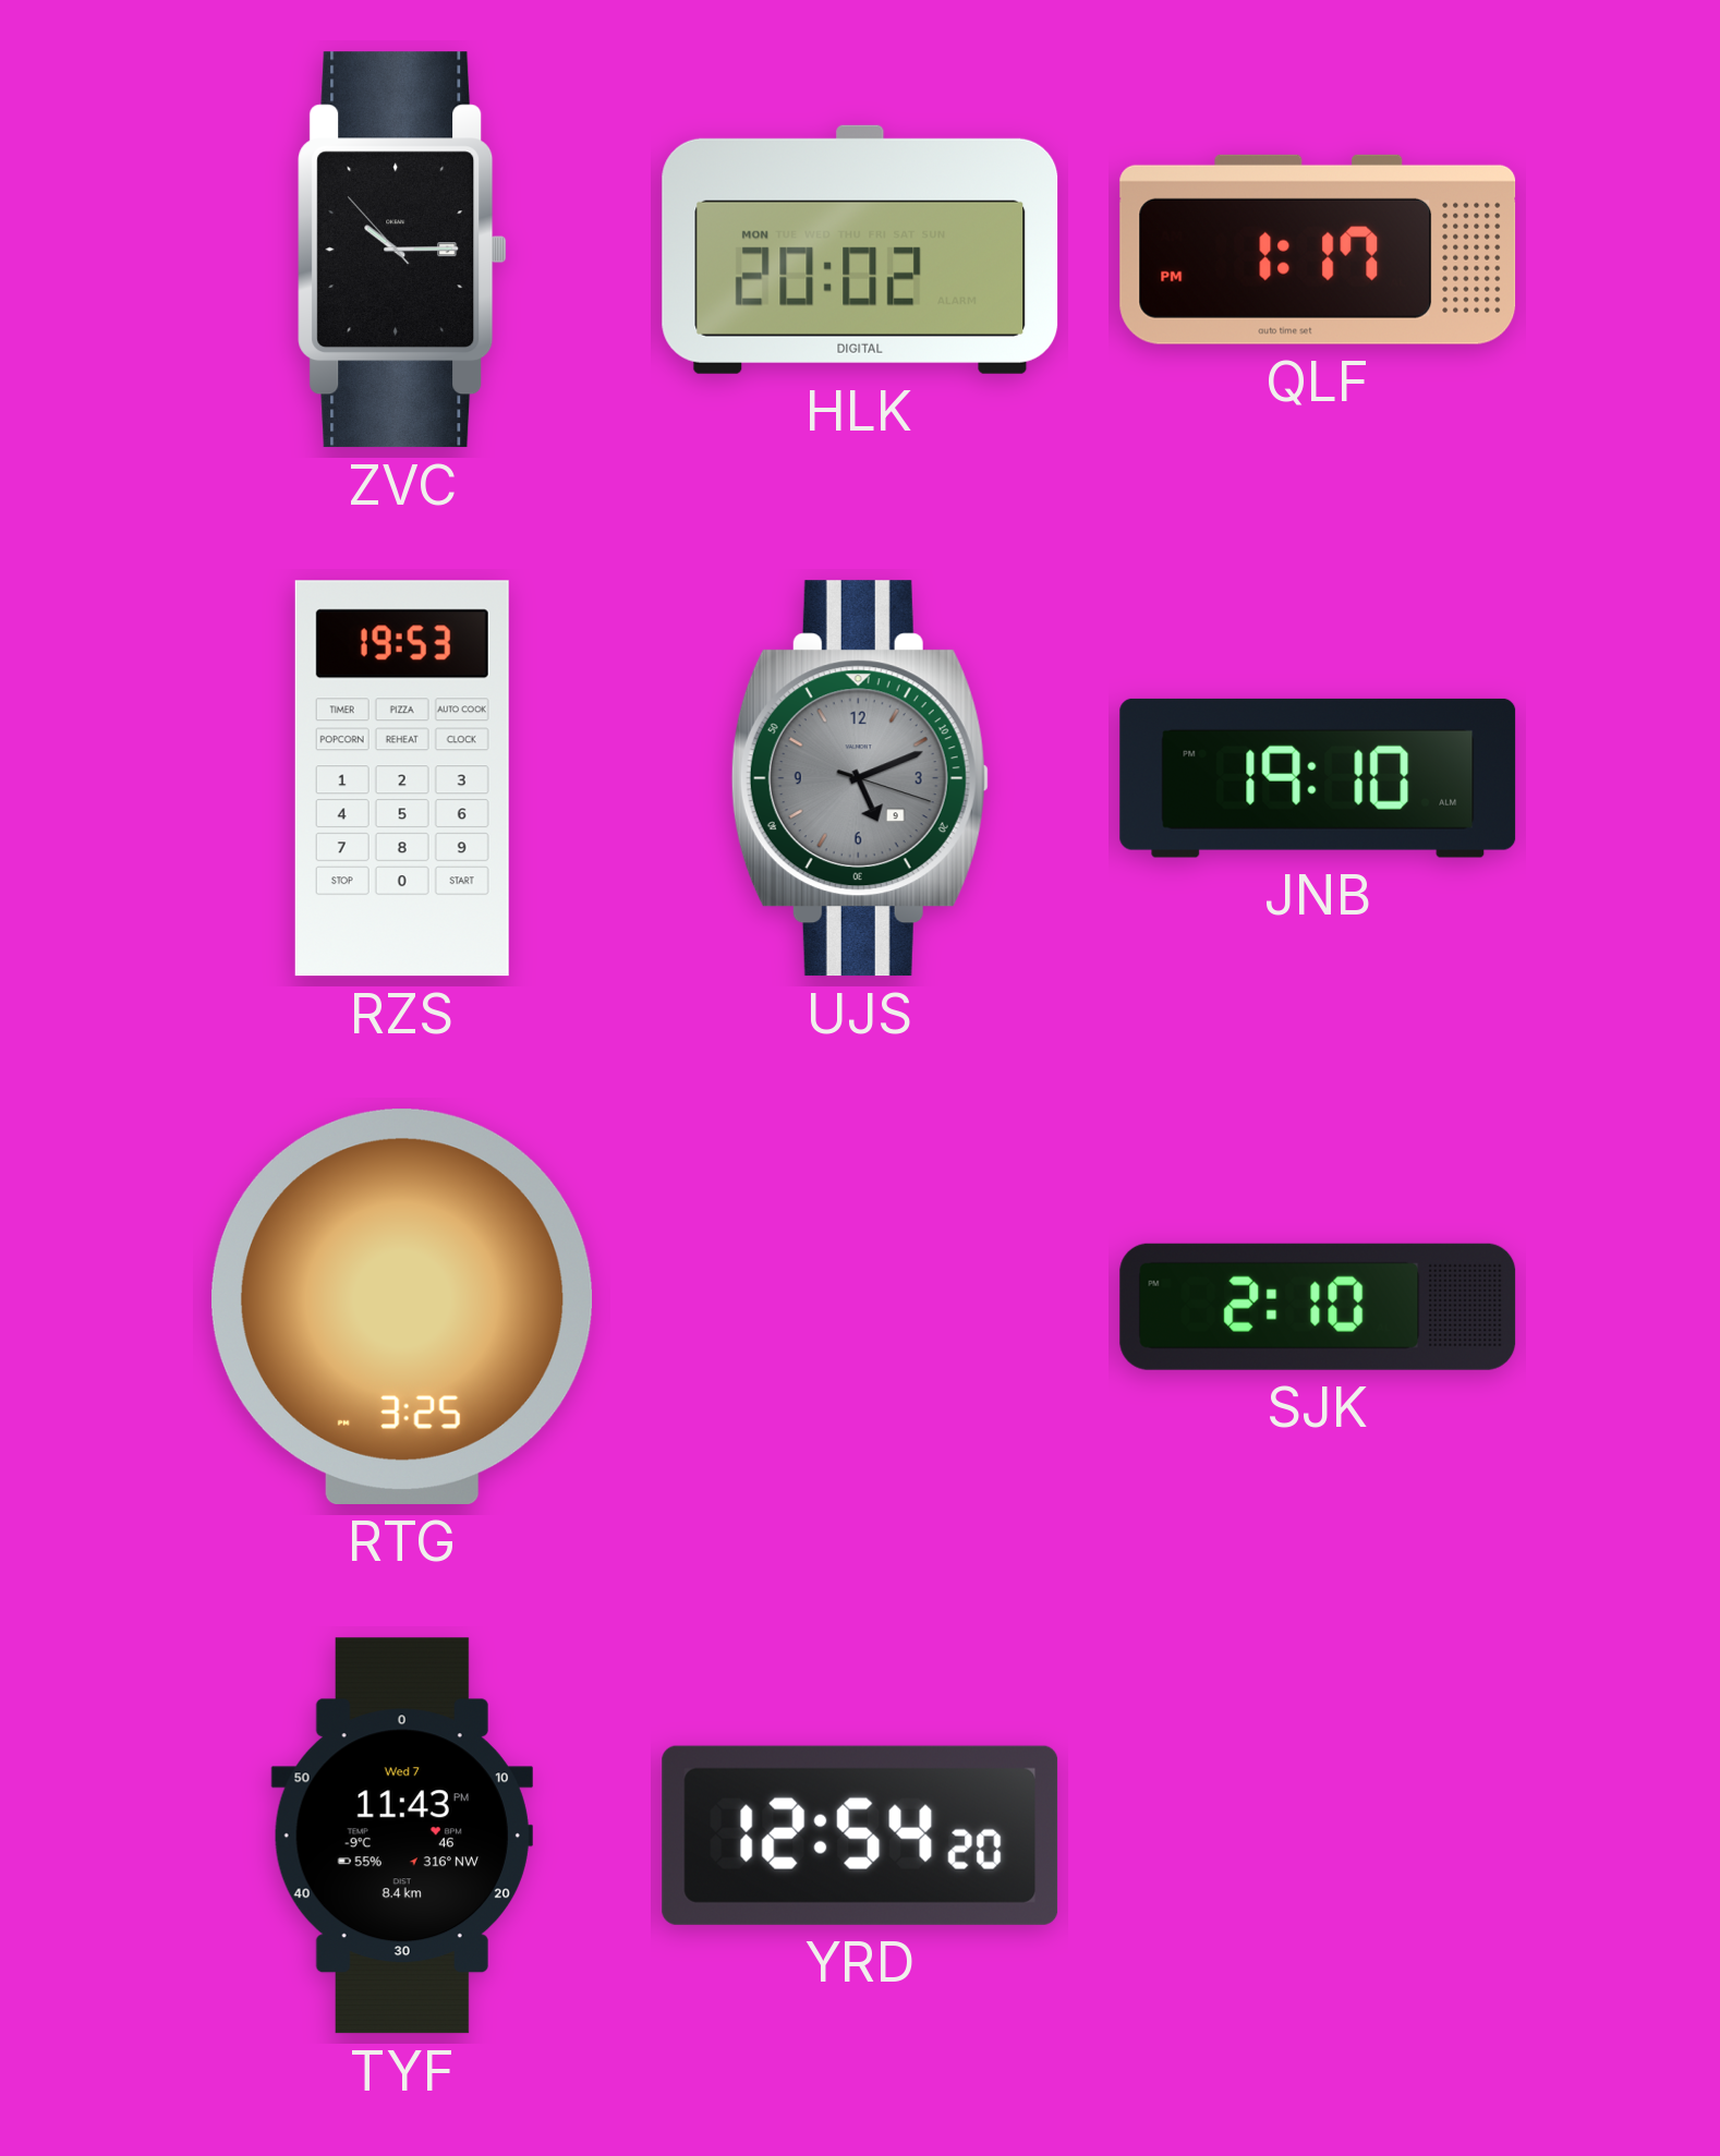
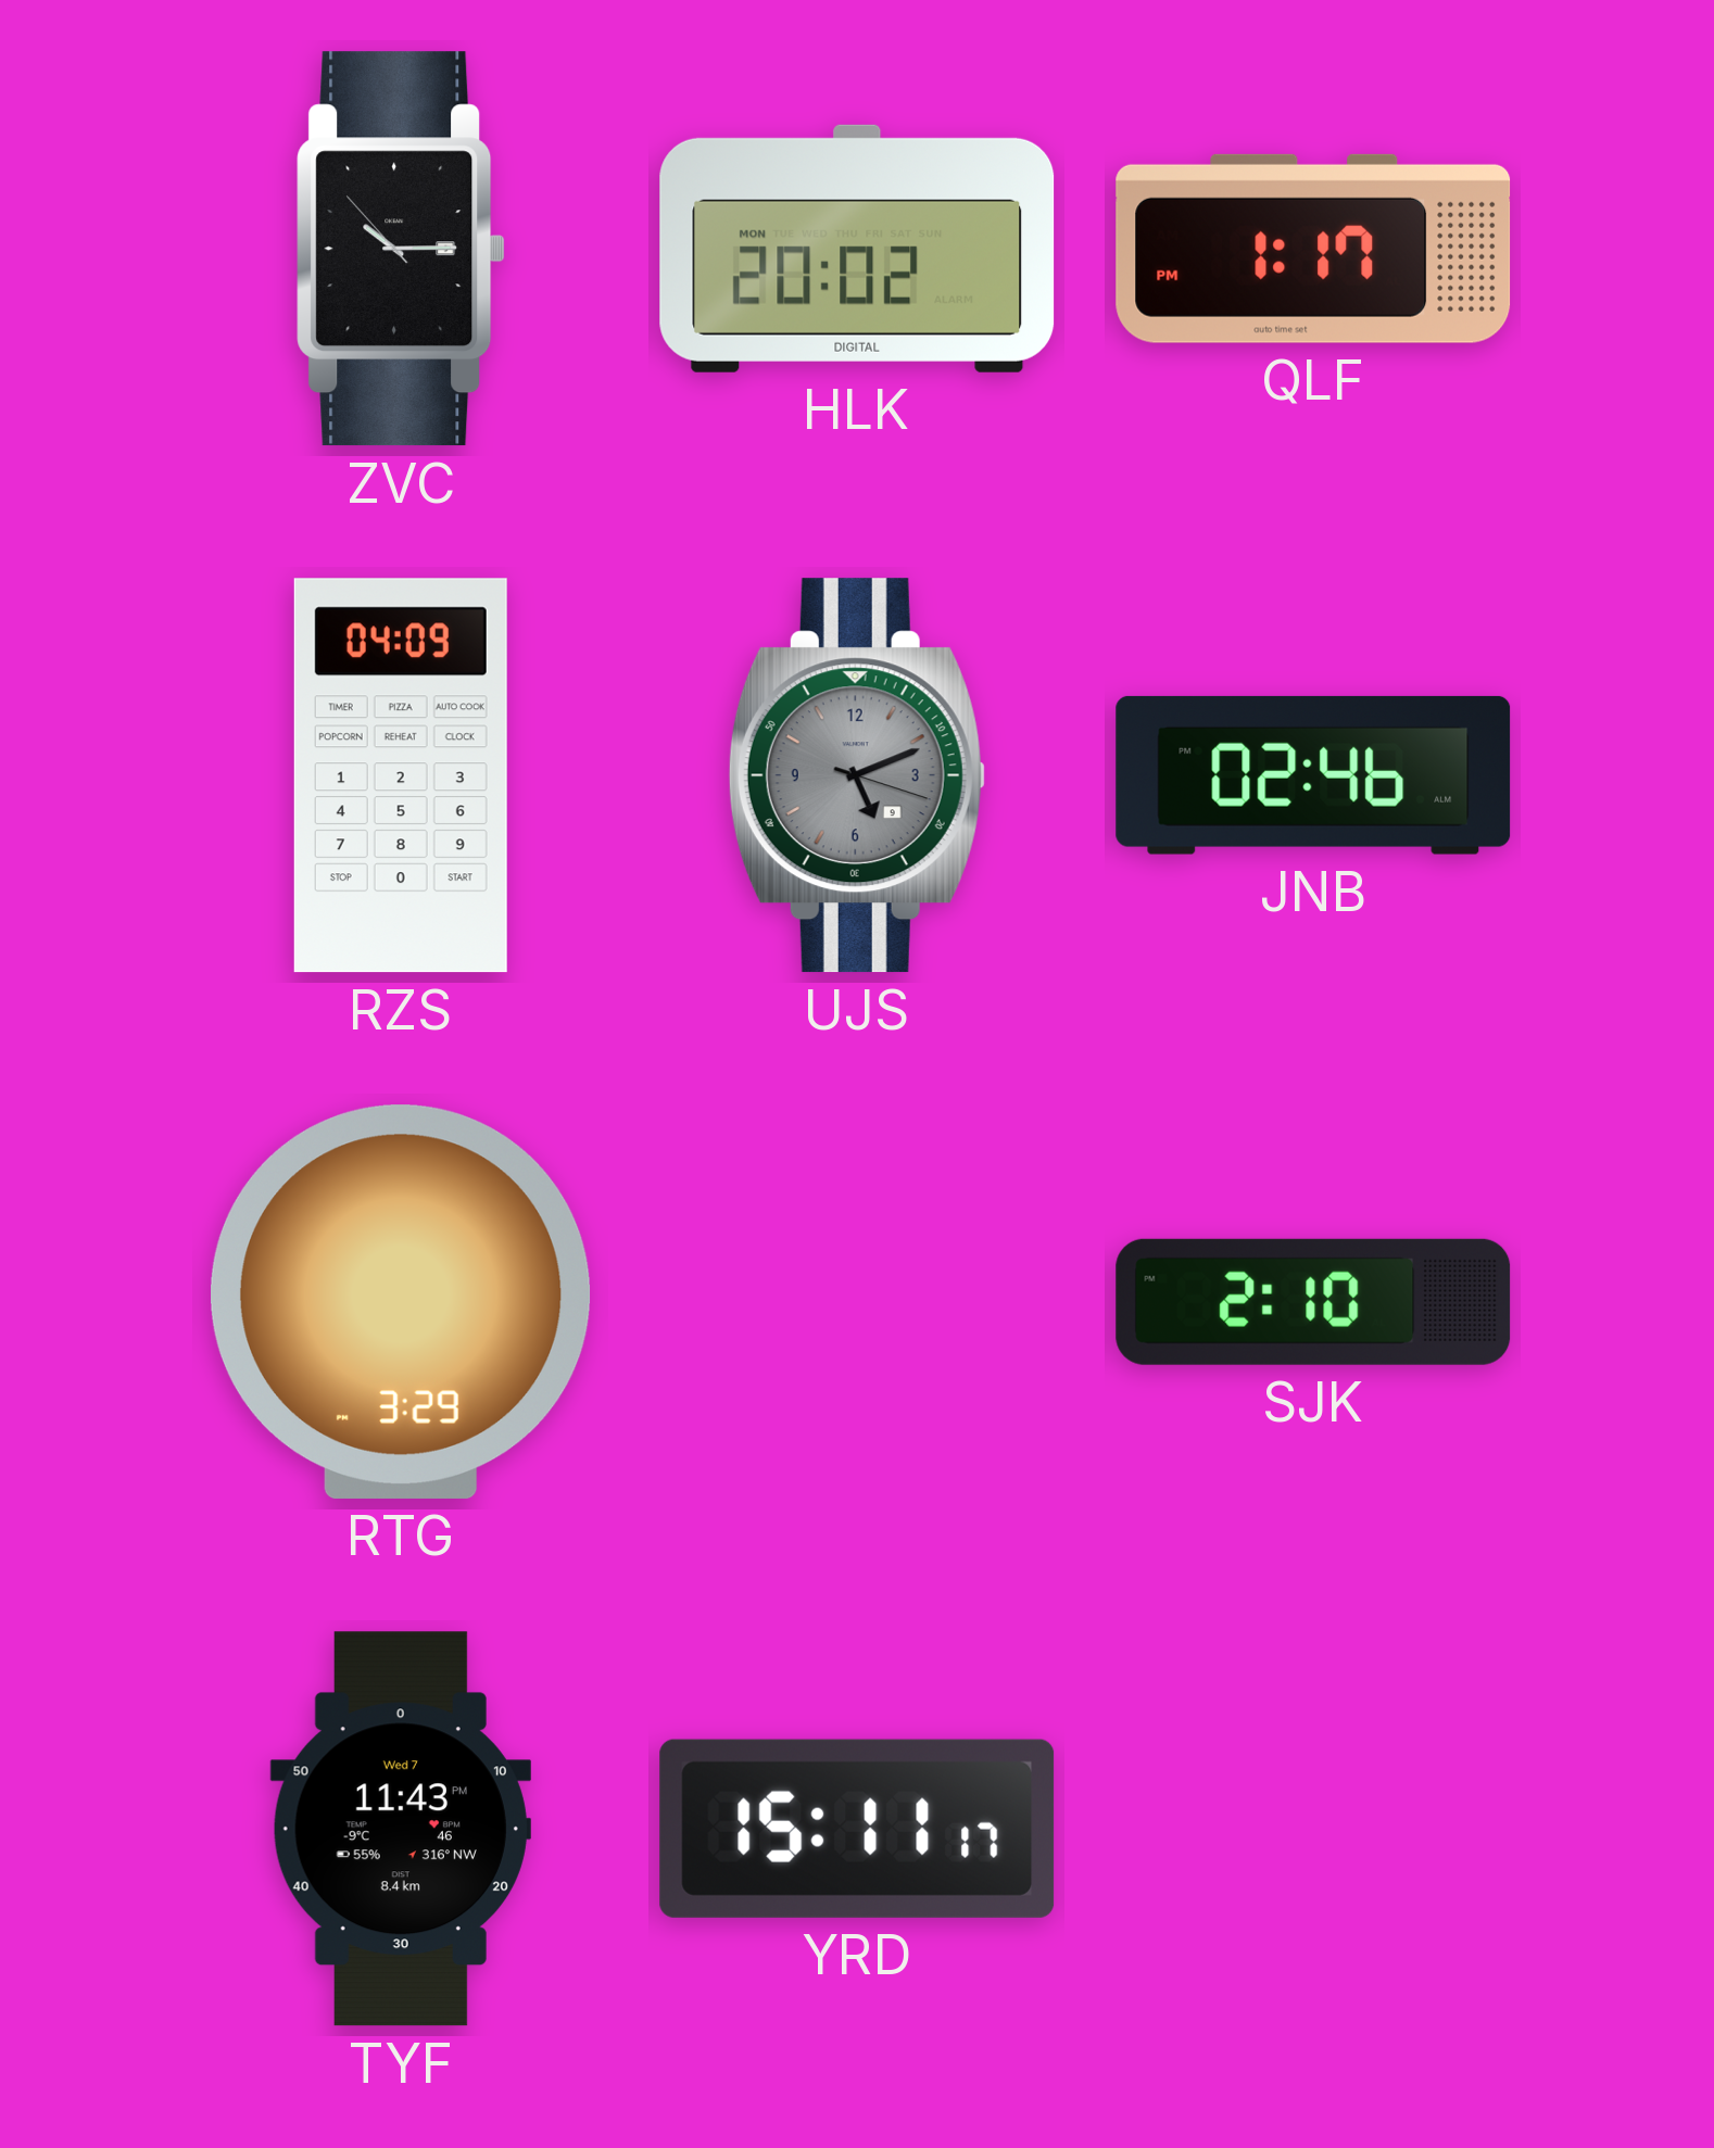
RZS: 19:53 -> 04:09
JNB: 19:10 -> 02:46
RTG: 3:25 -> 3:29
YRD: 12:54 -> 15:11
